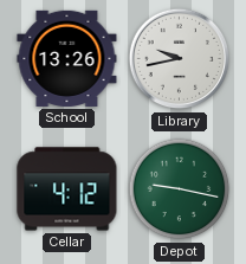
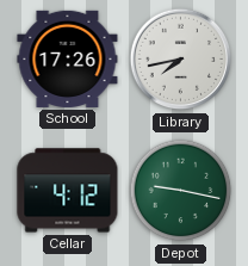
School: 13:26 -> 17:26
Library: 9:43 -> 7:43
